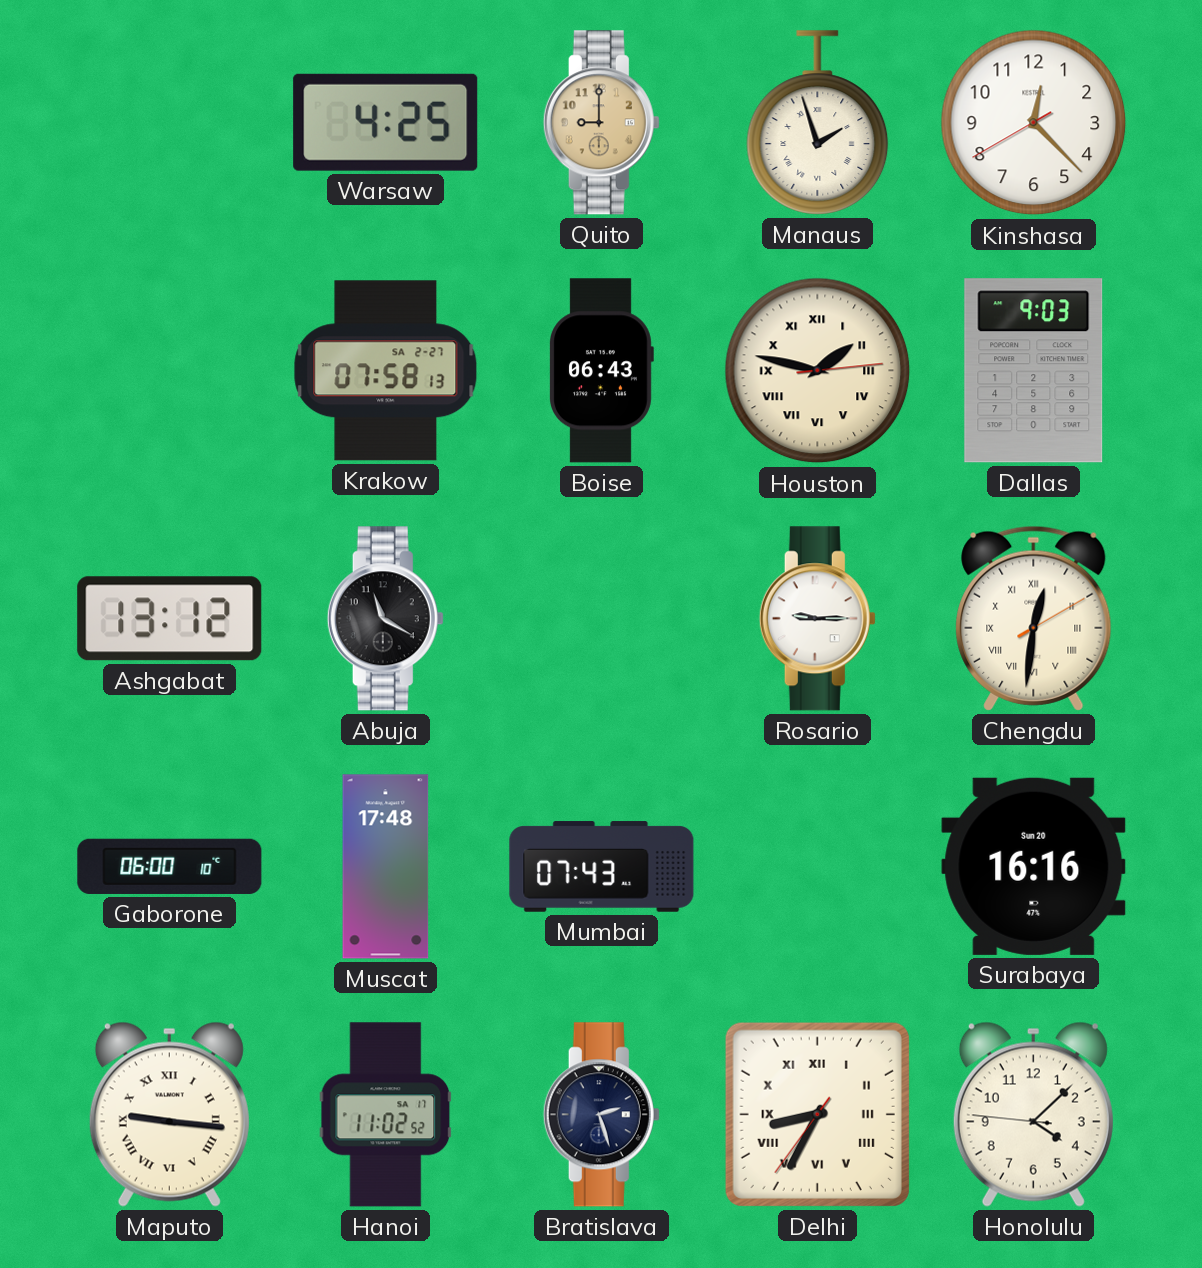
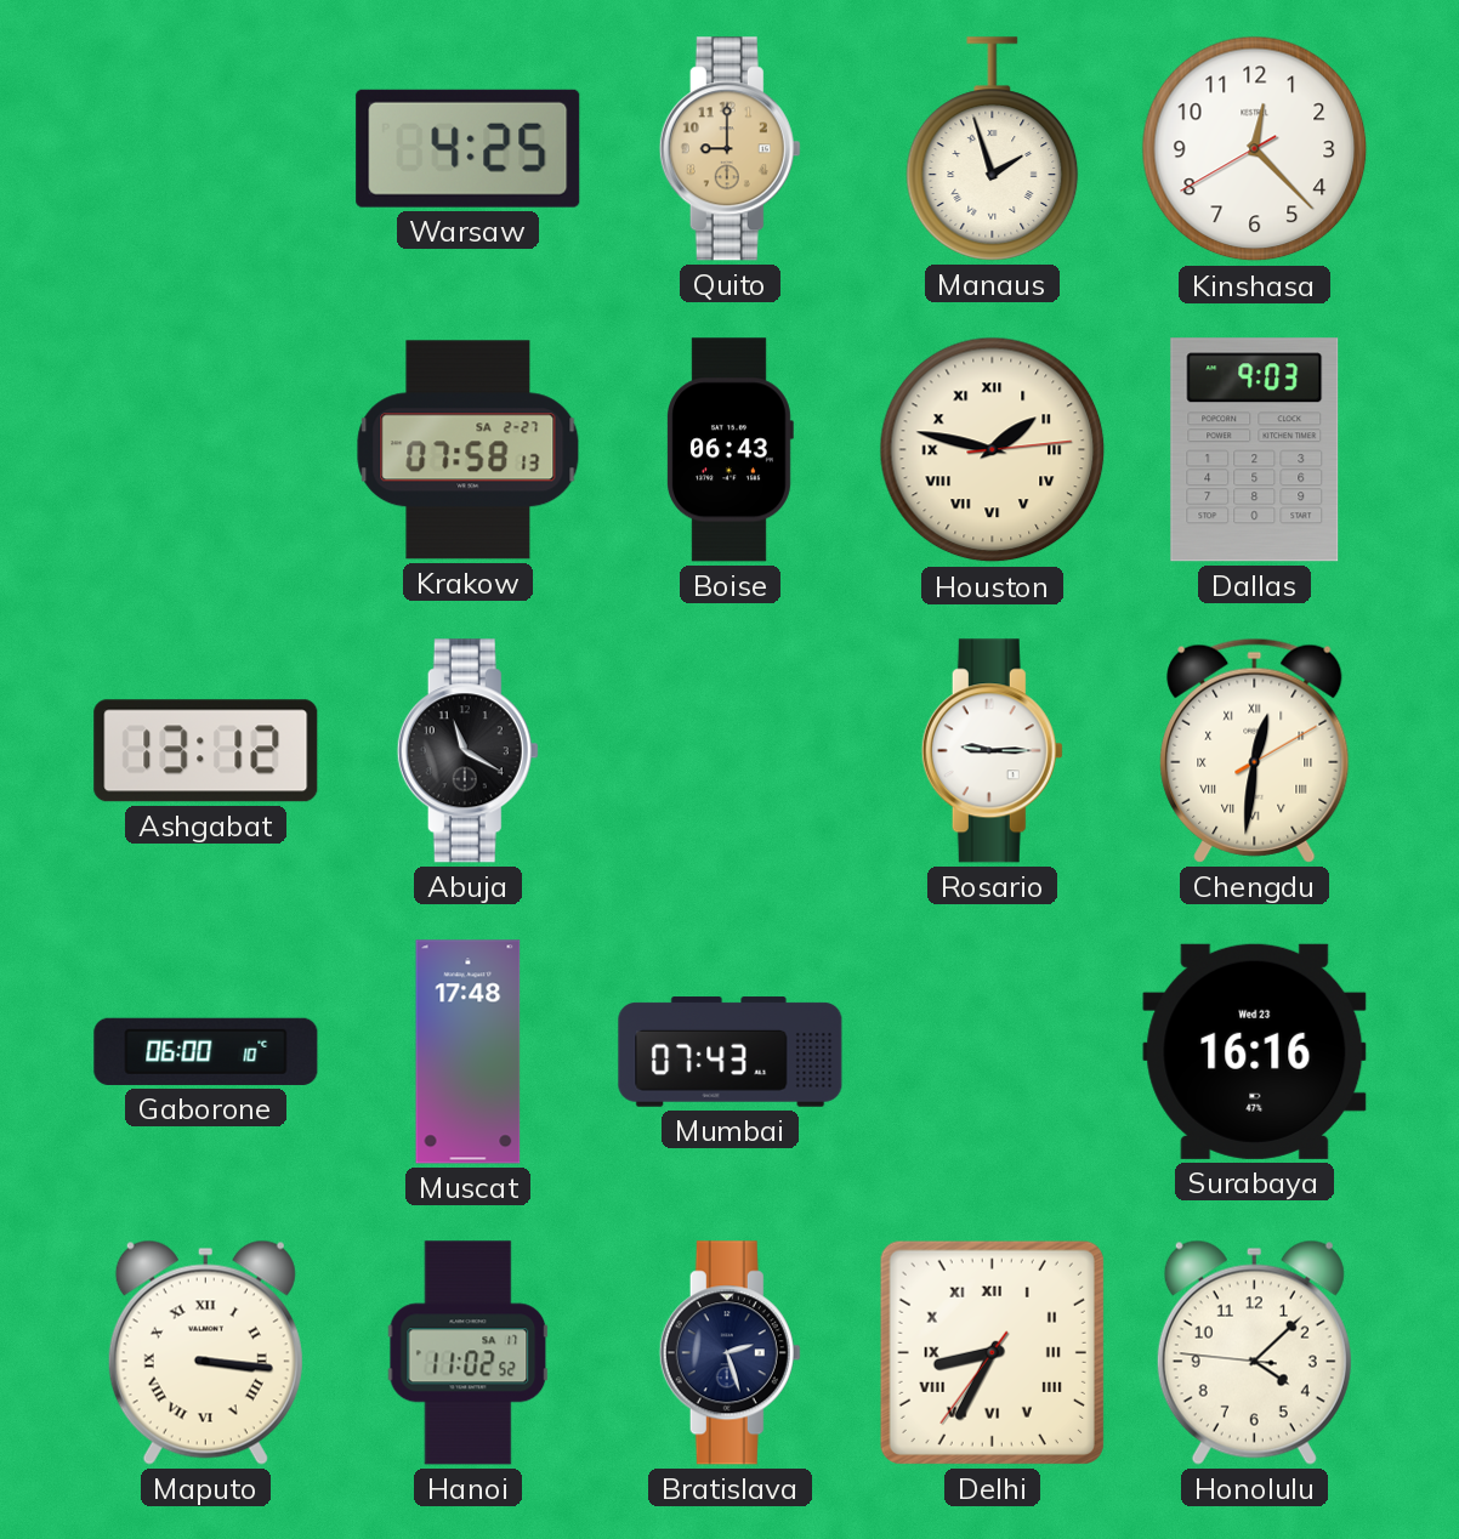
Surabaya date: Sun 20 -> Wed 23
Maputo: 9:16 -> 3:16
